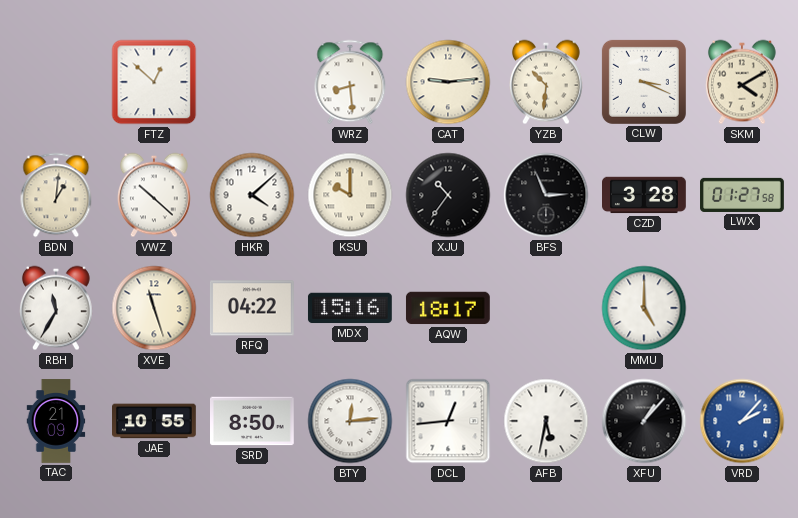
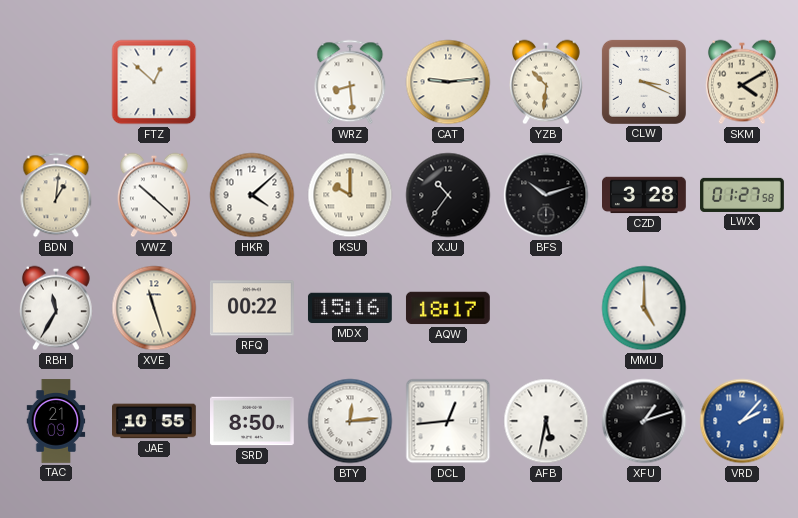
BFS: 2:56 -> 10:12
RFQ: 04:22 -> 00:22
XFU: 1:07 -> 1:12
